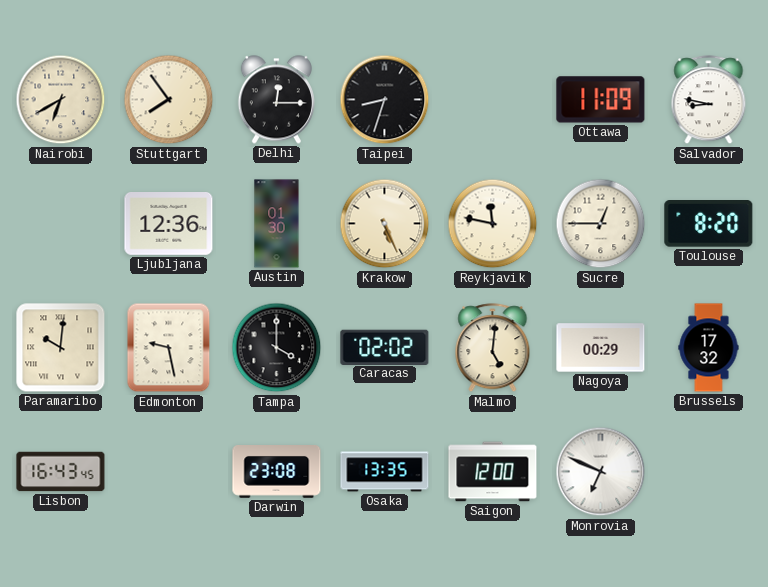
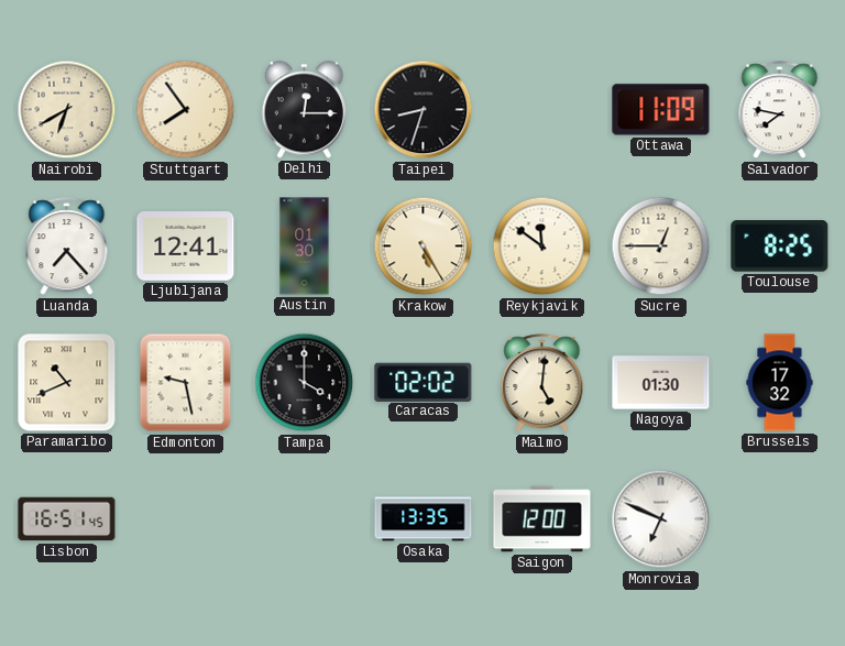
Salvador: 8:47 -> 7:47
Luanda: none -> 7:23
Ljubljana: 12:36 -> 12:41
Krakow: 5:26 -> 5:25
Reykjavik: 11:47 -> 11:51
Toulouse: 8:20 -> 8:25
Paramaribo: 10:01 -> 10:41
Nagoya: 00:29 -> 01:30
Lisbon: 16:43 -> 16:51
Darwin: 23:08 -> none
